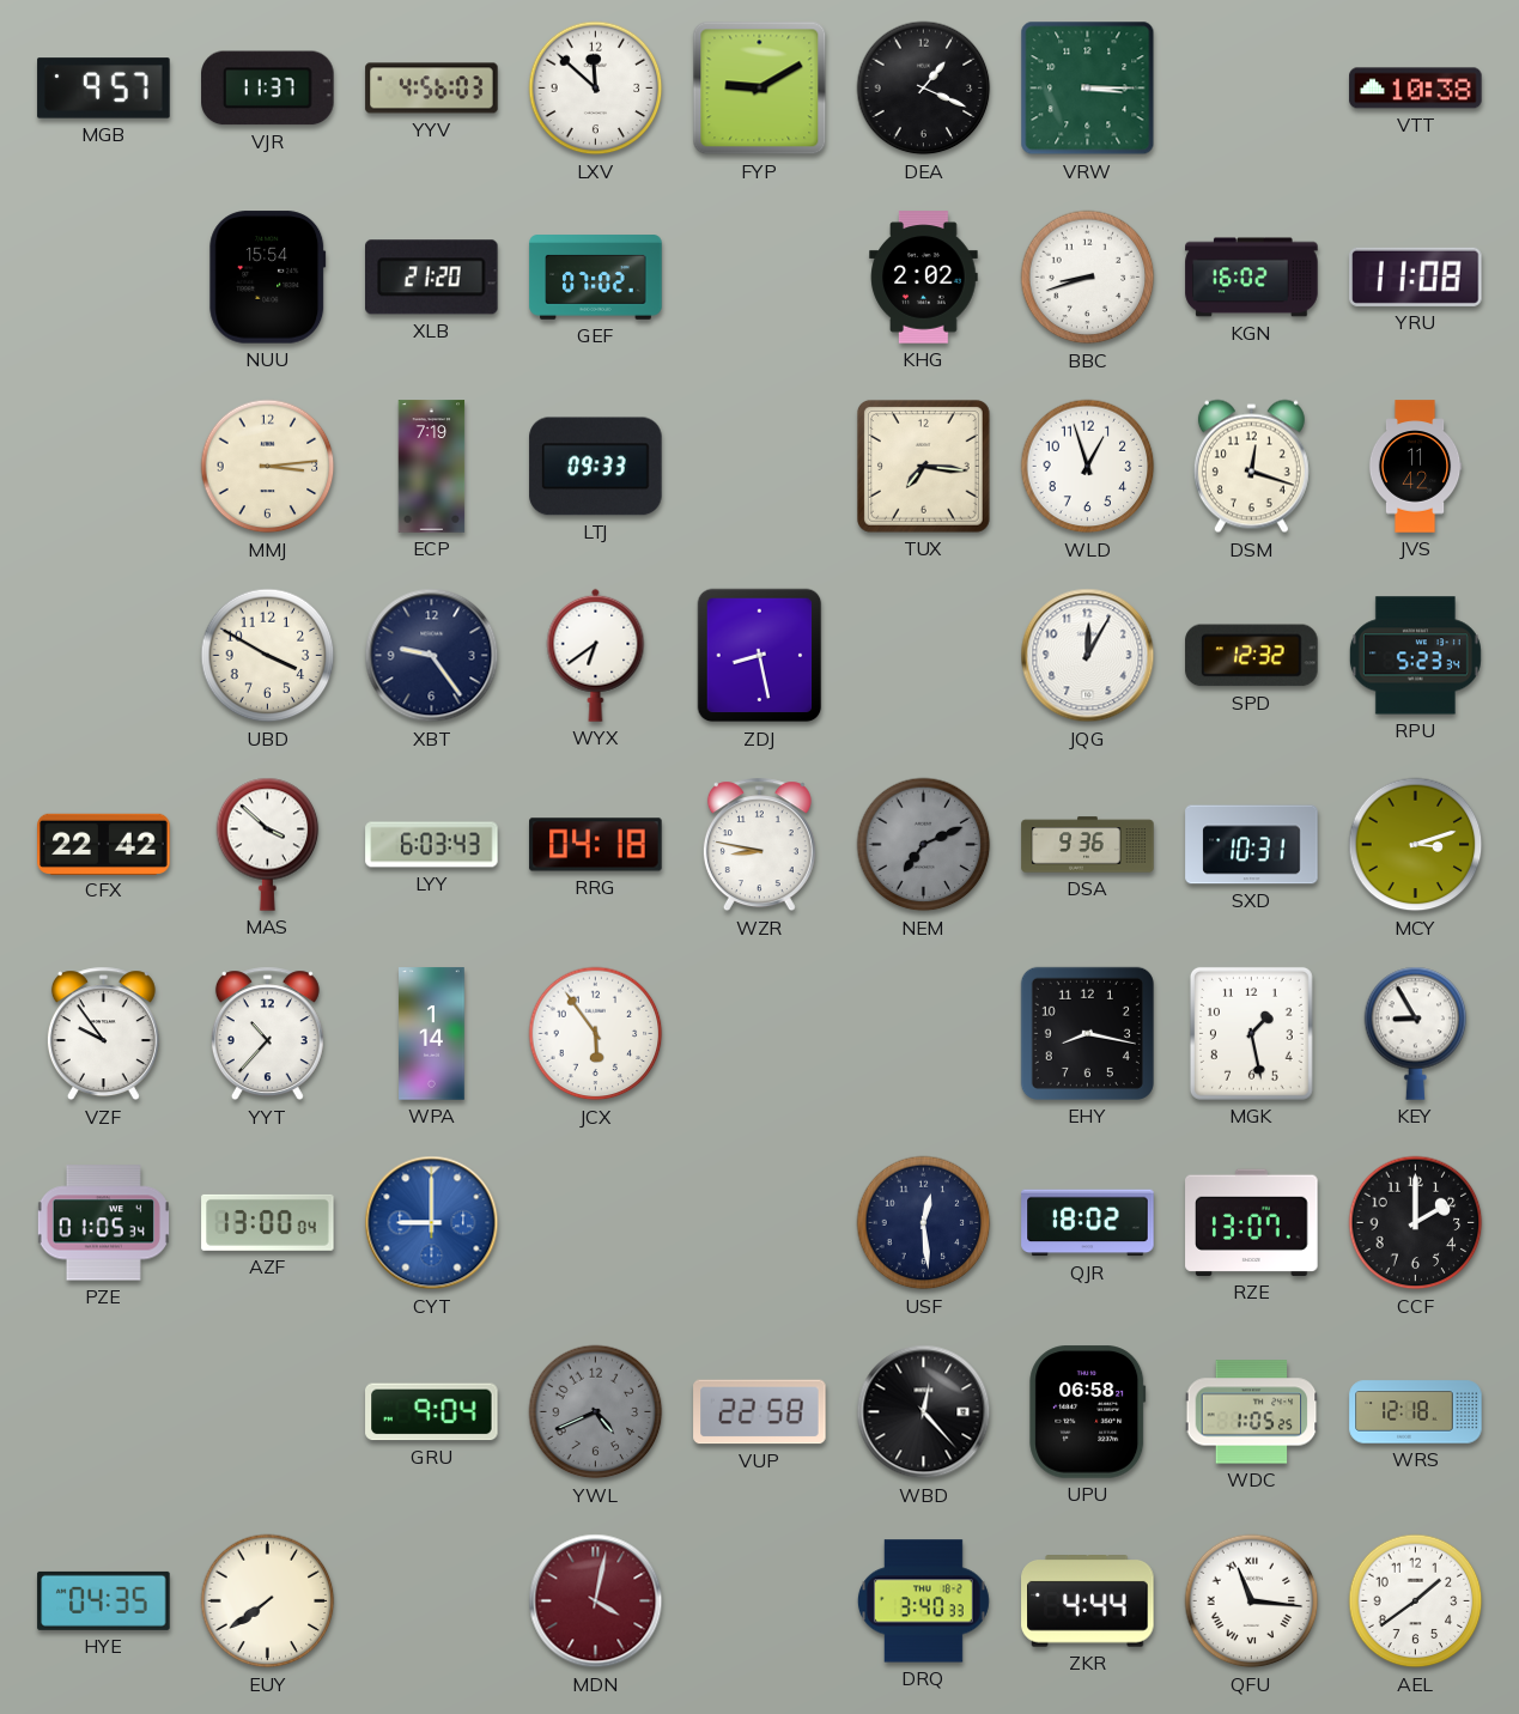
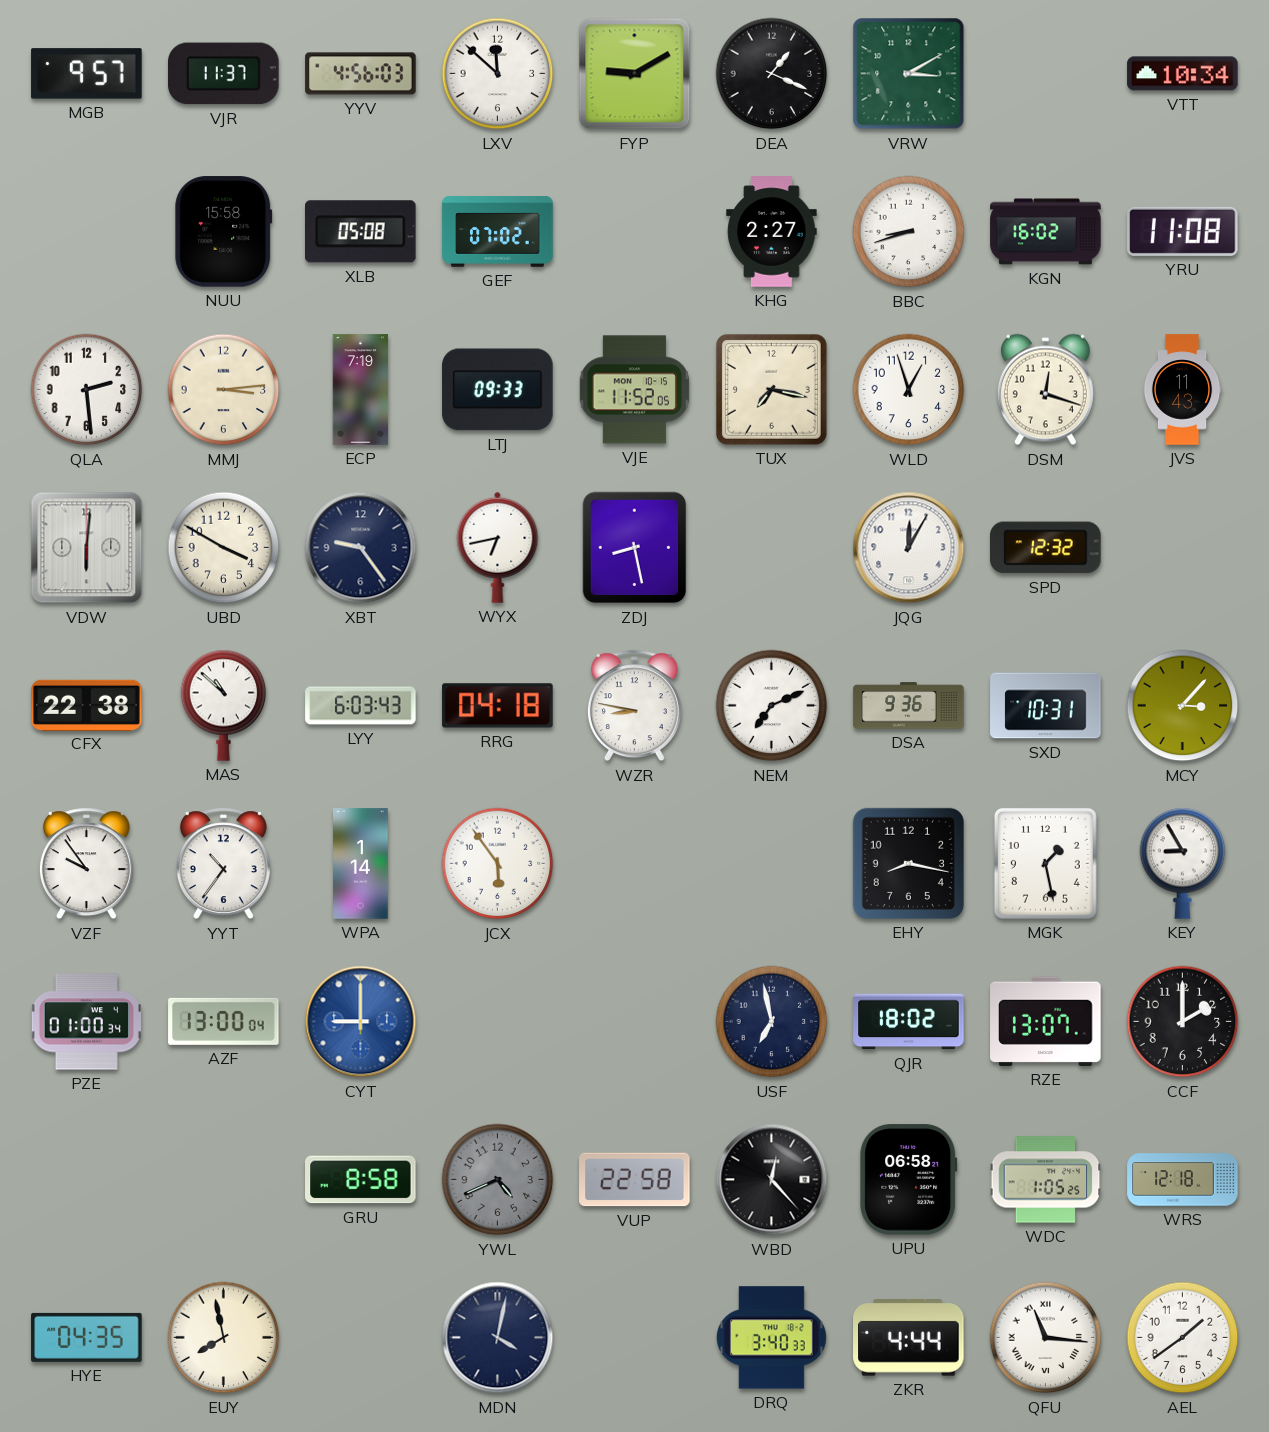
VRW: 3:15 -> 3:10
VTT: 10:38 -> 10:34
NUU: 15:54 -> 15:58
XLB: 21:20 -> 05:08
KHG: 2:02 -> 2:27
QLA: none -> 2:29
VJE: none -> 11:52
TUX: 7:16 -> 7:17
JVS: 11:42 -> 11:43
VDW: none -> 6:01
WYX: 6:39 -> 6:43
RPU: 5:23 -> none
CFX: 22:42 -> 22:38
MAS: 3:52 -> 10:52
NEM dial: grey -> white
MCY: 3:12 -> 3:07
YYT: 10:37 -> 10:36
PZE: 01:05 -> 01:00
USF: 12:29 -> 6:58
GRU: 9:04 -> 8:58
EUY: 7:39 -> 7:58
MDN dial: burgundy -> navy
